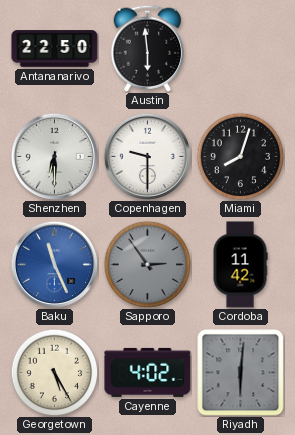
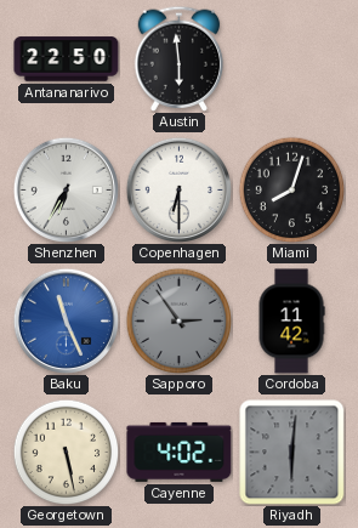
Shenzhen: 6:30 -> 6:35
Copenhagen: 9:30 -> 6:30
Georgetown: 5:25 -> 5:28
